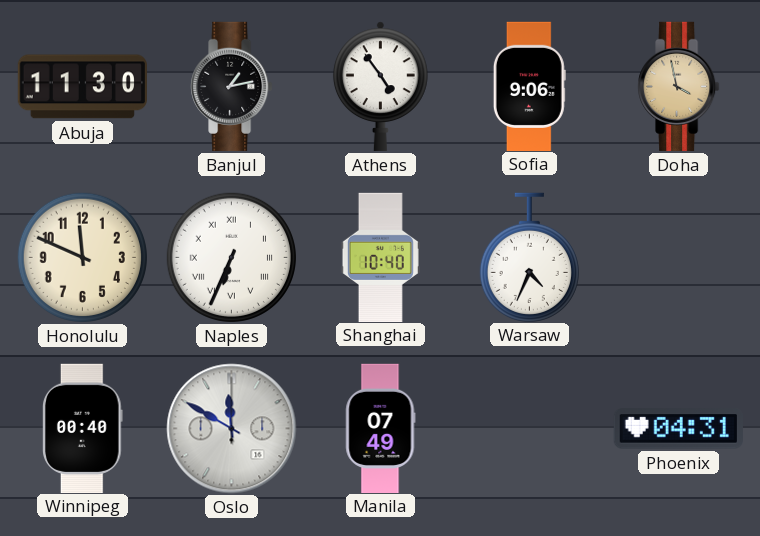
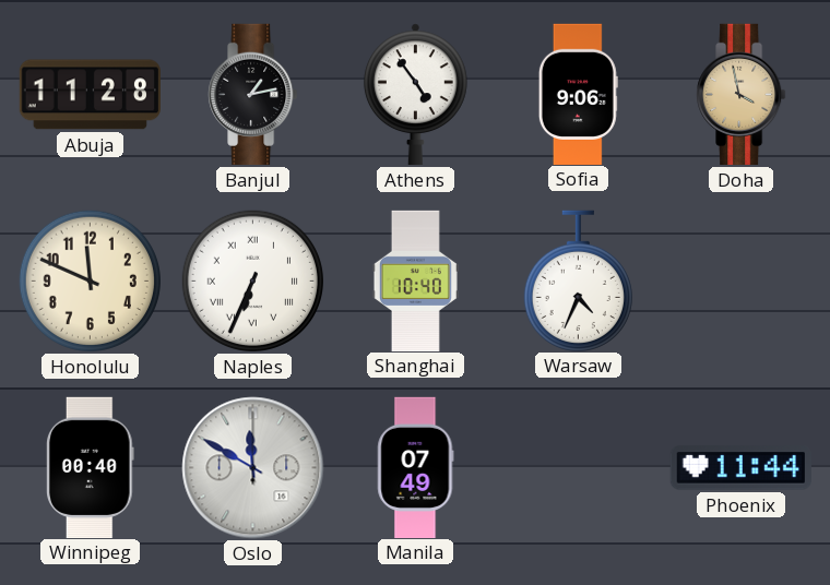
Abuja: 11:30 -> 11:28
Phoenix: 04:31 -> 11:44
